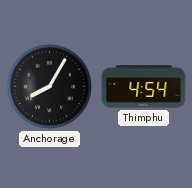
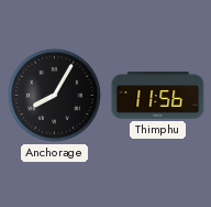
Thimphu: 4:54 -> 11:56
